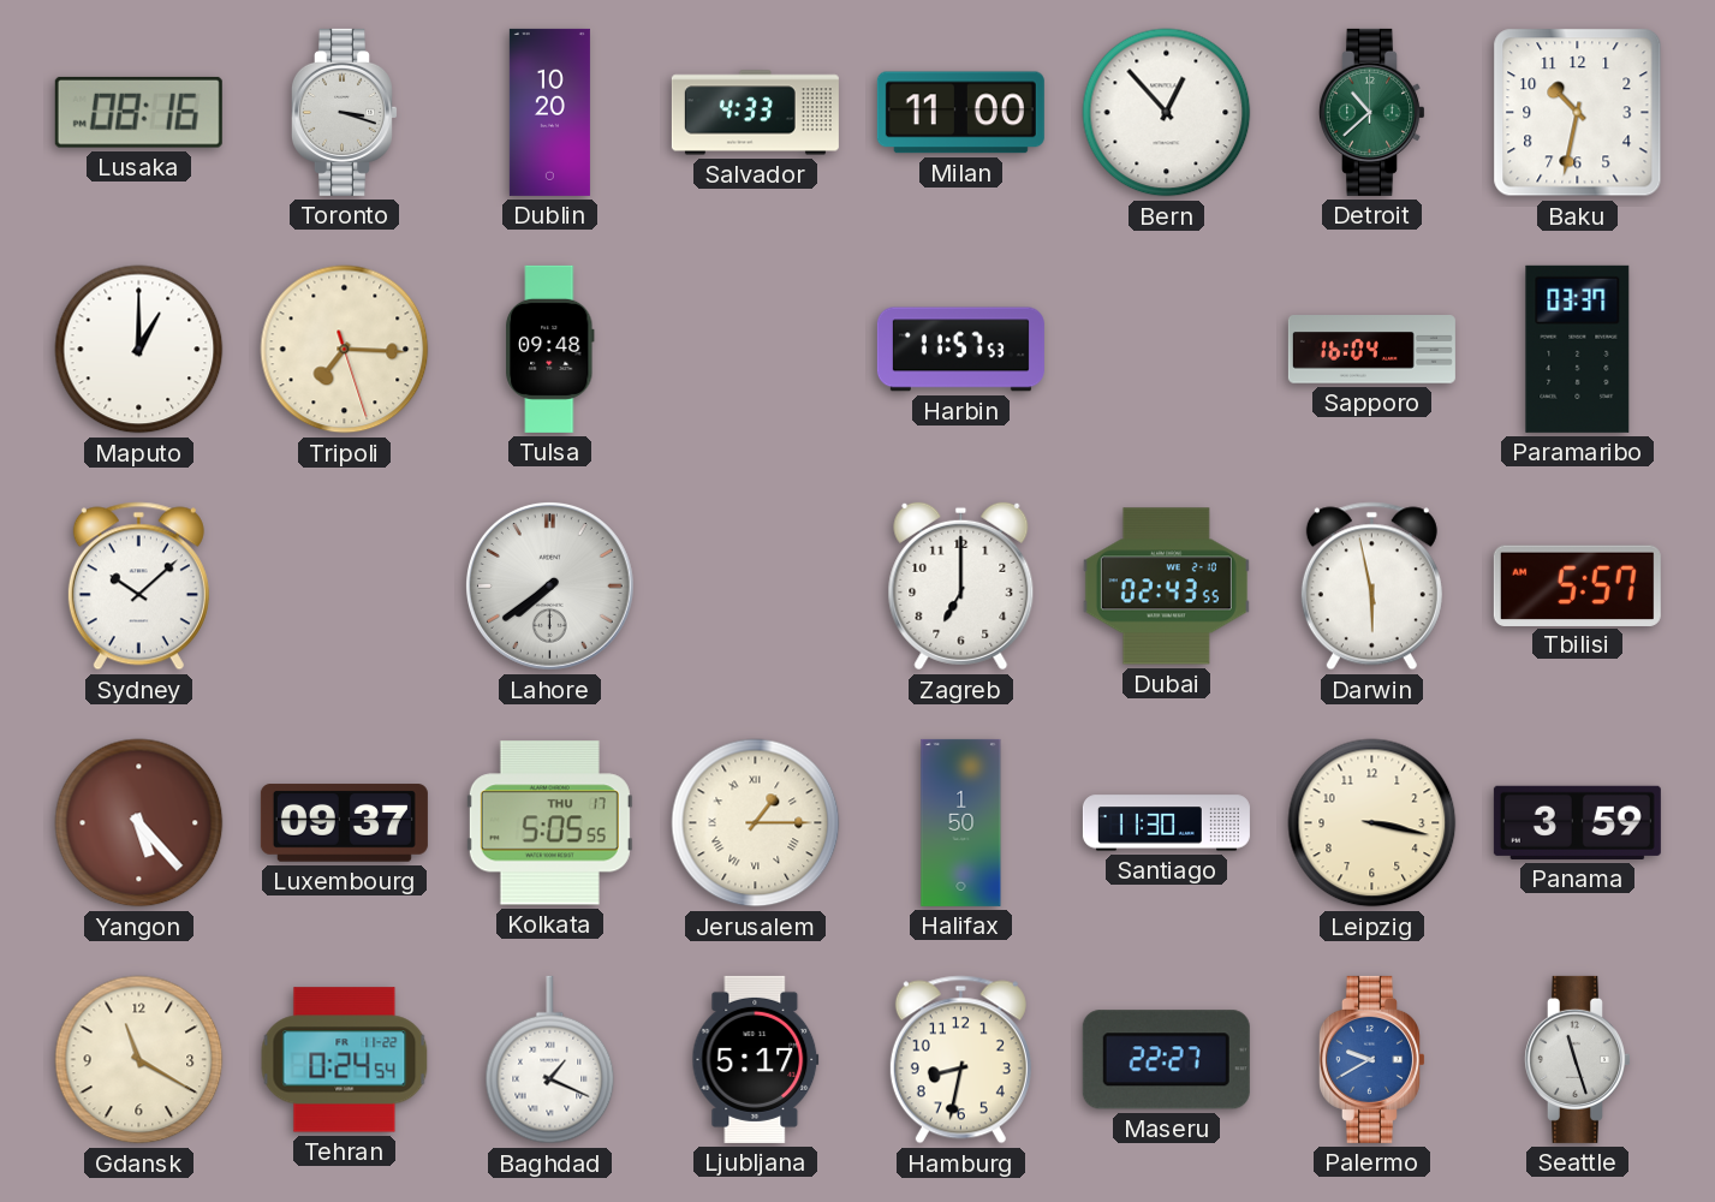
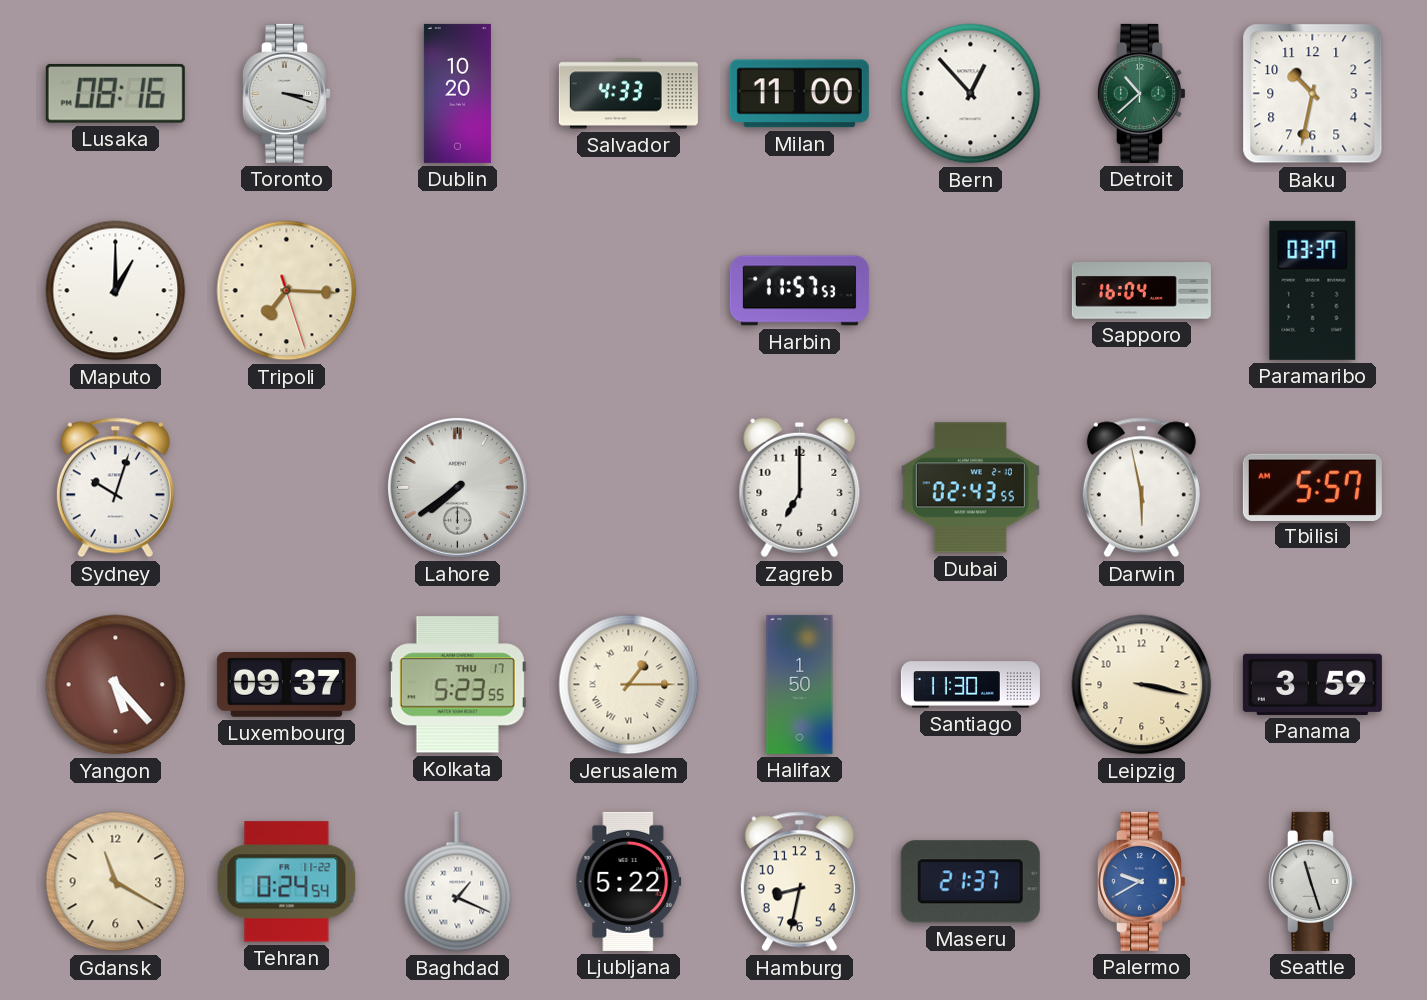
Tulsa: 09:48 -> none
Sydney: 10:08 -> 10:03
Kolkata: 5:05 -> 5:23
Ljubljana: 5:17 -> 5:22
Maseru: 22:27 -> 21:37
